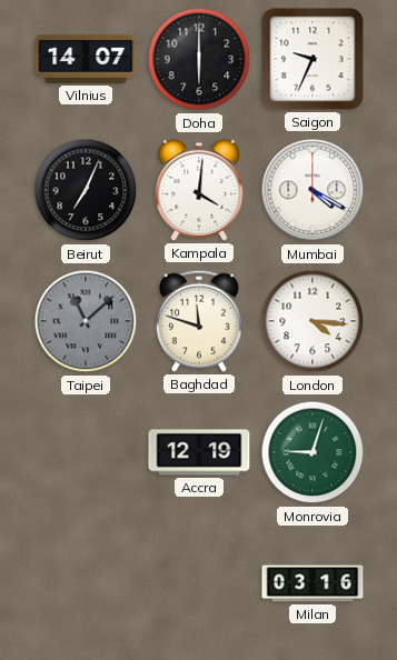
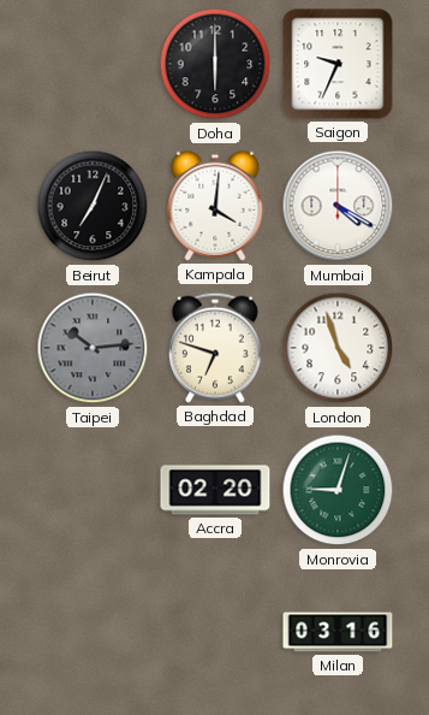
Vilnius: 14:07 -> none
Taipei: 11:08 -> 10:14
Baghdad: 11:48 -> 6:48
London: 4:16 -> 4:57
Accra: 12:19 -> 02:20
